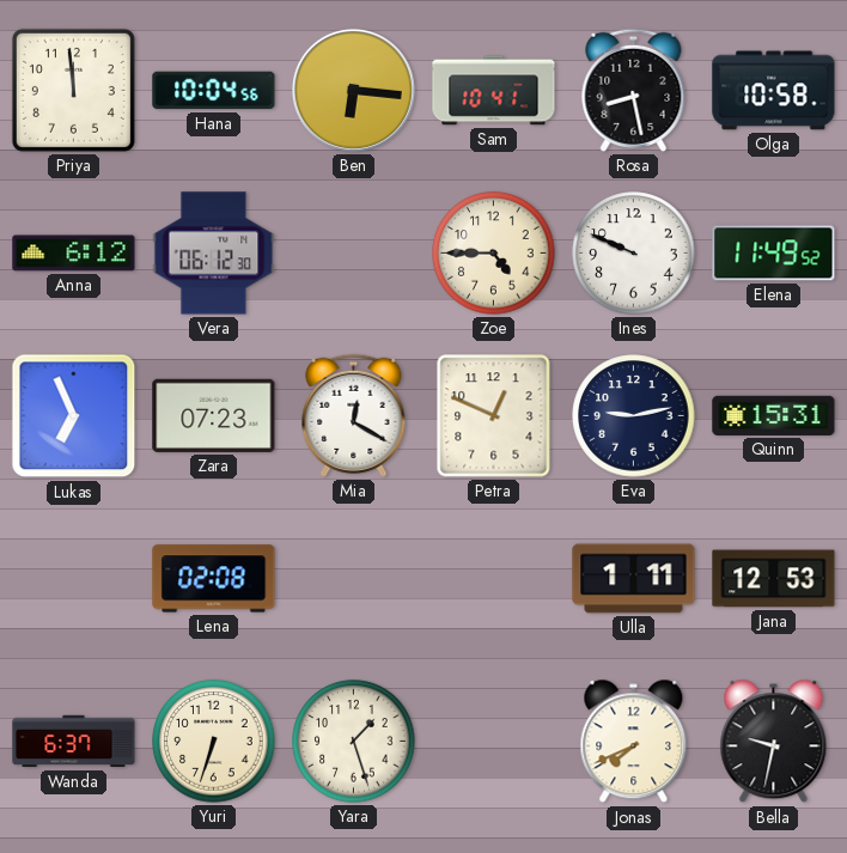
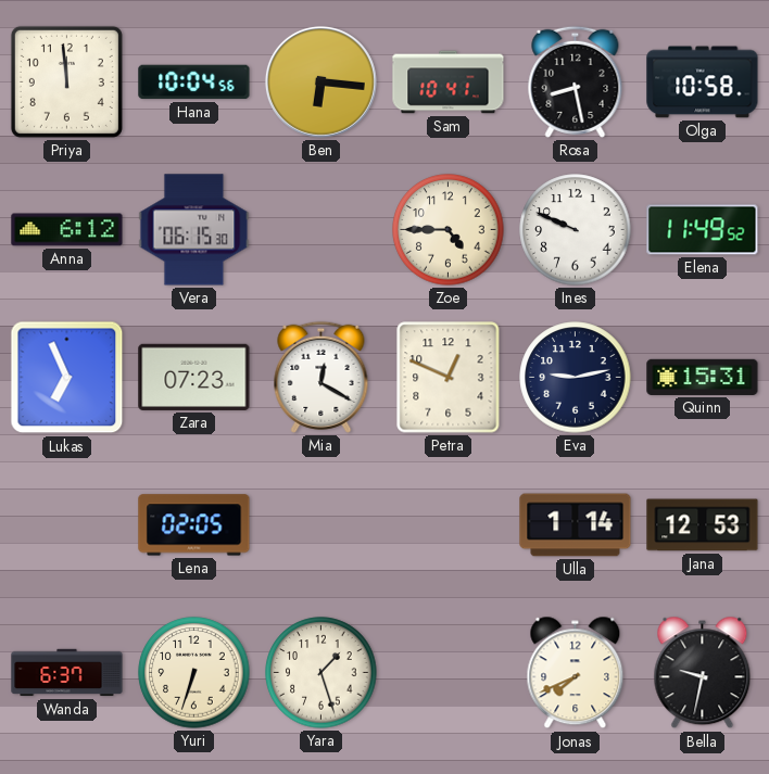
Vera: 06:12 -> 06:15
Lena: 02:08 -> 02:05
Ulla: 1:11 -> 1:14
